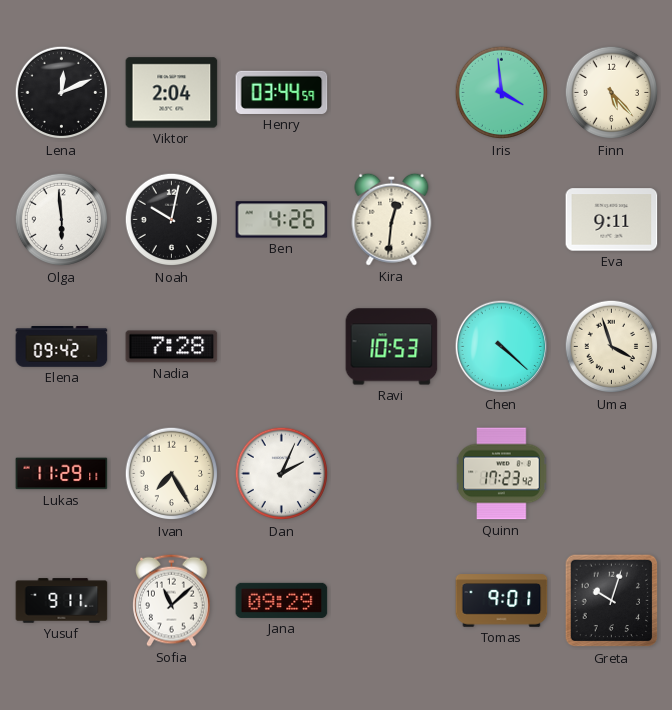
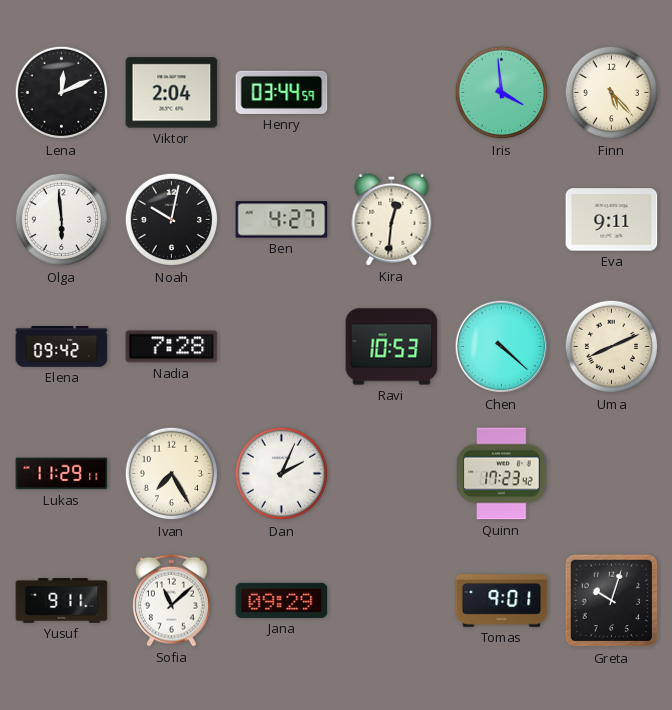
Ben: 4:26 -> 4:27
Uma: 3:57 -> 8:11
